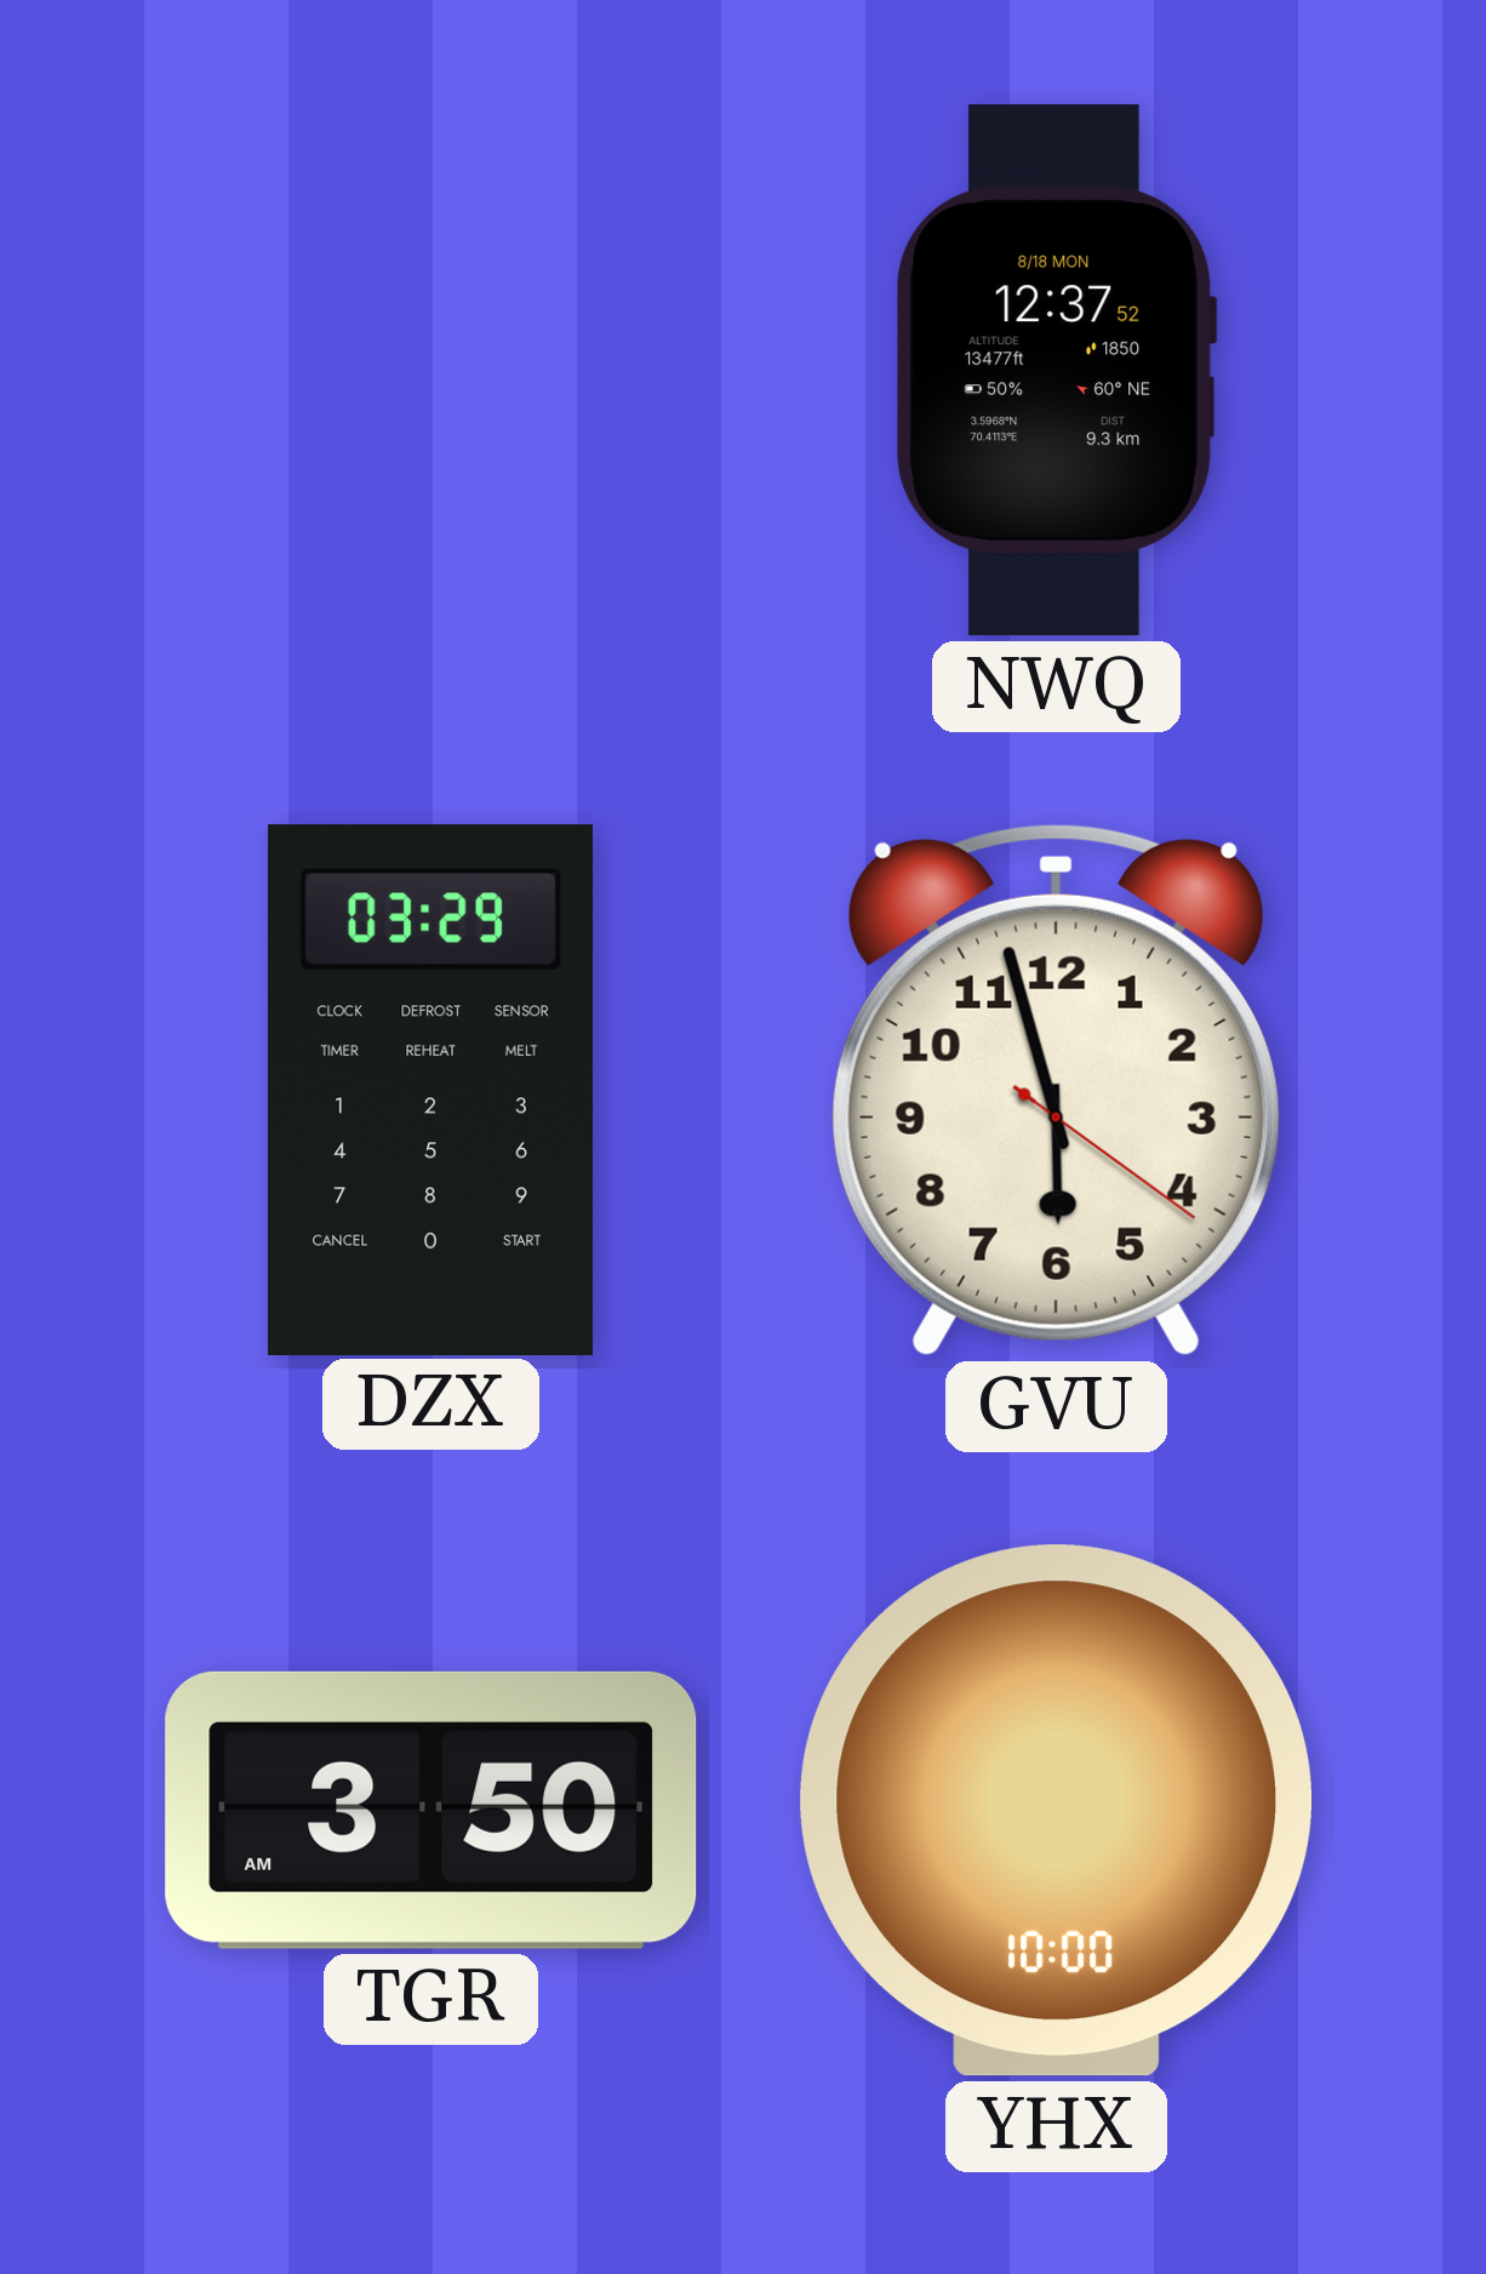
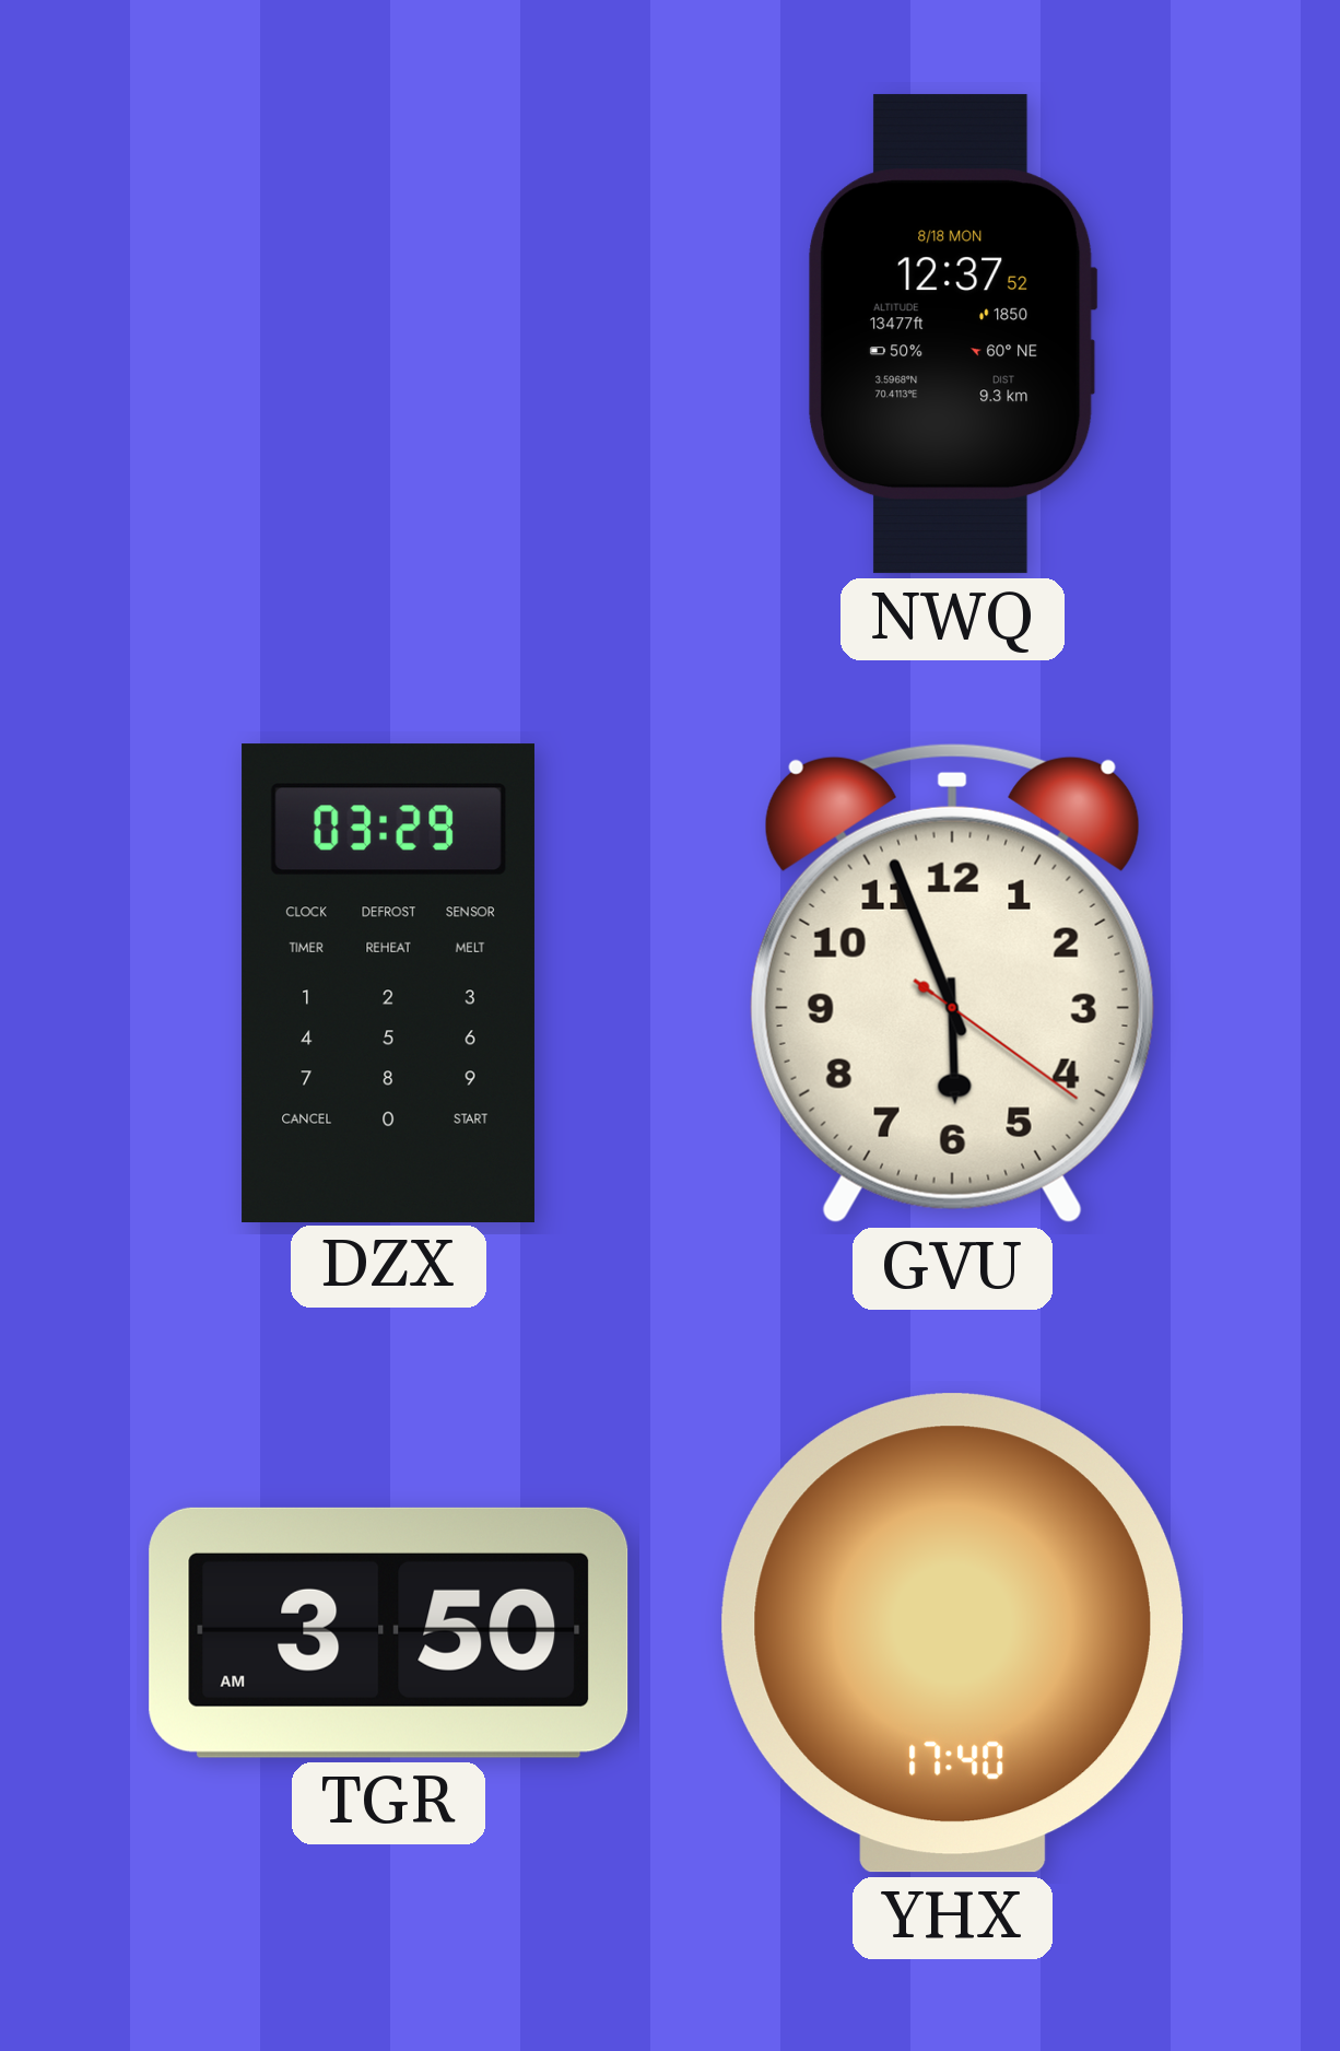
GVU: 5:57 -> 5:56
YHX: 10:00 -> 17:40
